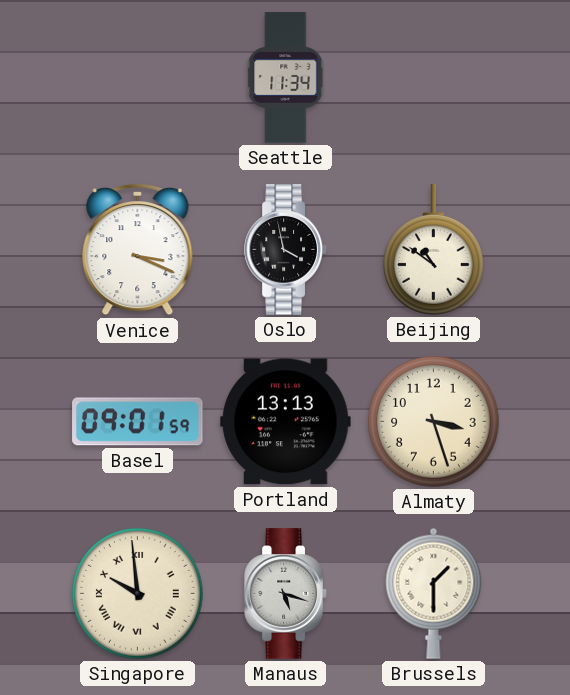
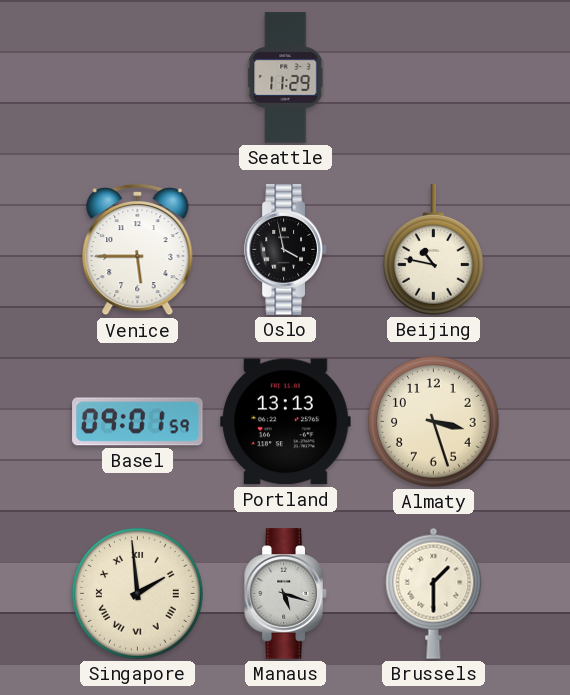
Seattle: 11:34 -> 11:29
Venice: 3:19 -> 5:45
Beijing: 10:51 -> 10:47
Singapore: 9:59 -> 1:59
